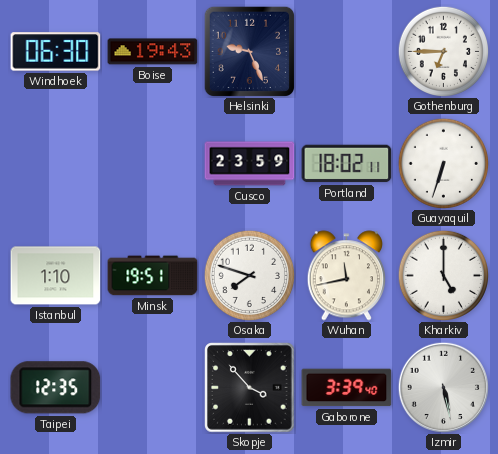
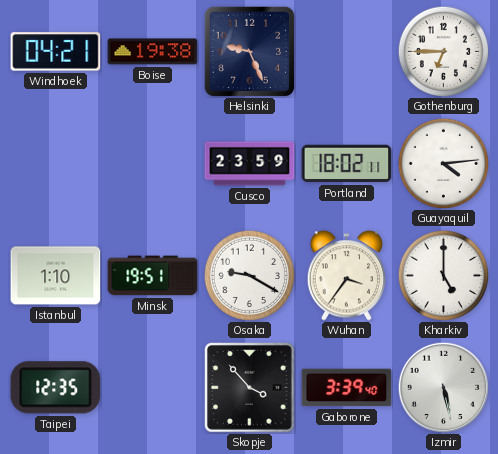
Windhoek: 06:30 -> 04:21
Boise: 19:43 -> 19:38
Guayaquil: 6:33 -> 4:14
Osaka: 7:48 -> 9:20
Wuhan: 11:43 -> 3:36
